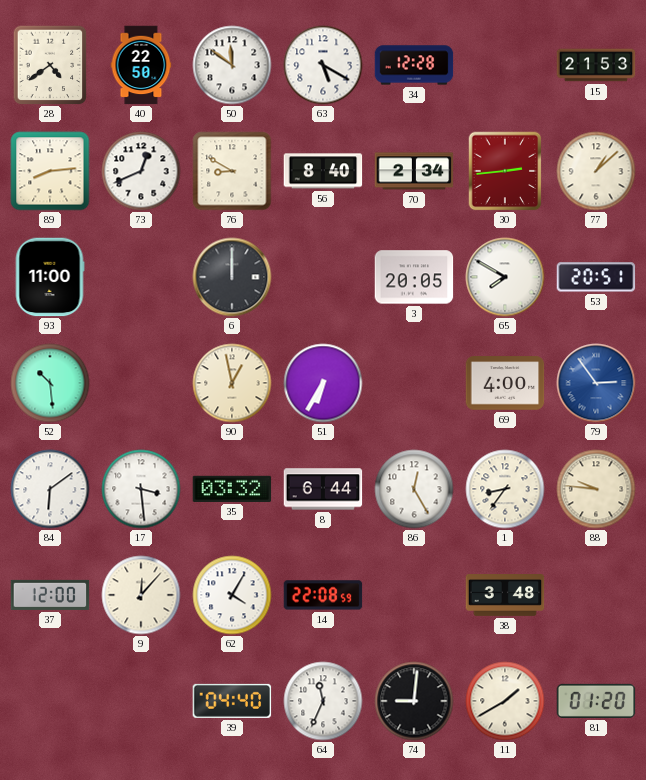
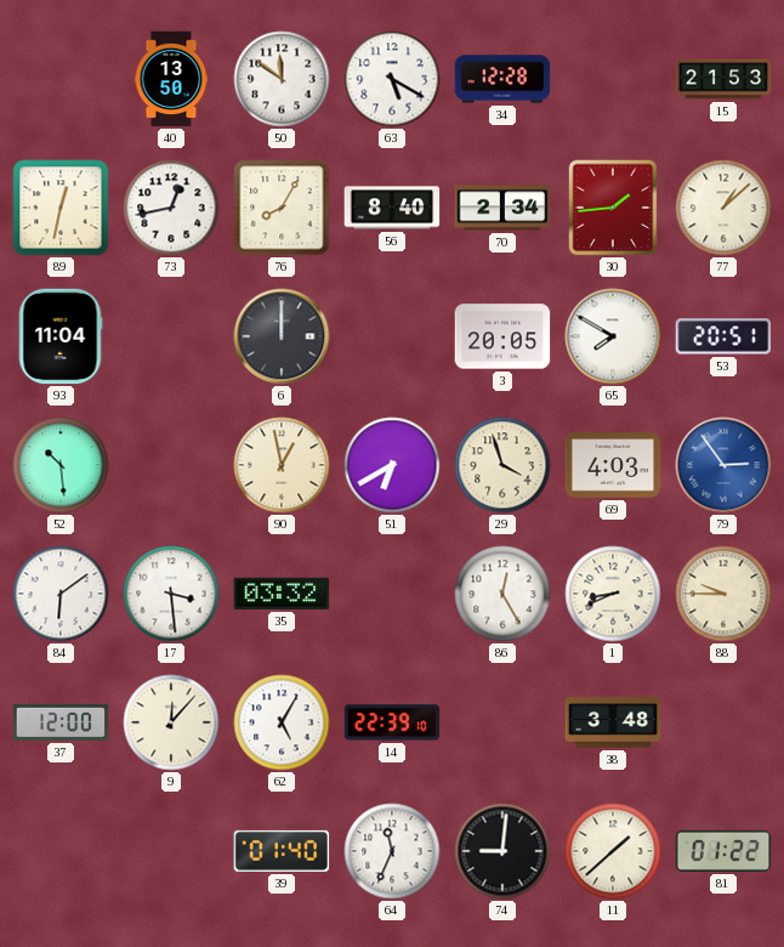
28: 4:39 -> none
40: 22:50 -> 13:50
89: 8:14 -> 12:32
73: 12:41 -> 12:43
76: 8:50 -> 8:05
30: 2:44 -> 1:44
93: 11:00 -> 11:04
51: 6:35 -> 6:40
29: none -> 3:57
69: 4:00 -> 4:03
8: 6:44 -> none
1: 8:36 -> 8:41
88: 9:46 -> 9:45
62: 4:05 -> 5:05
14: 22:08 -> 22:39
39: 04:40 -> 01:40
11: 1:40 -> 1:38
81: 01:20 -> 01:22
